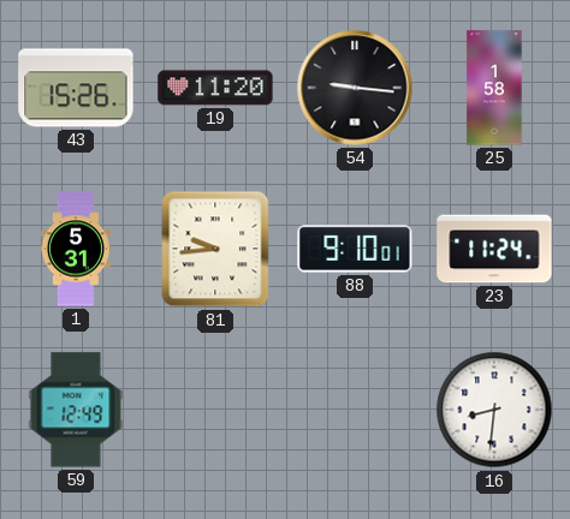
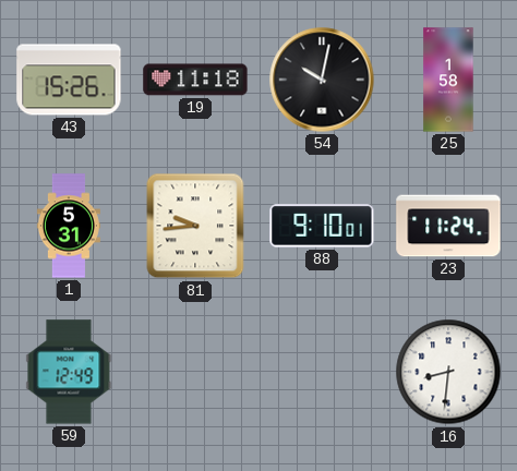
19: 11:20 -> 11:18
54: 9:16 -> 10:02
